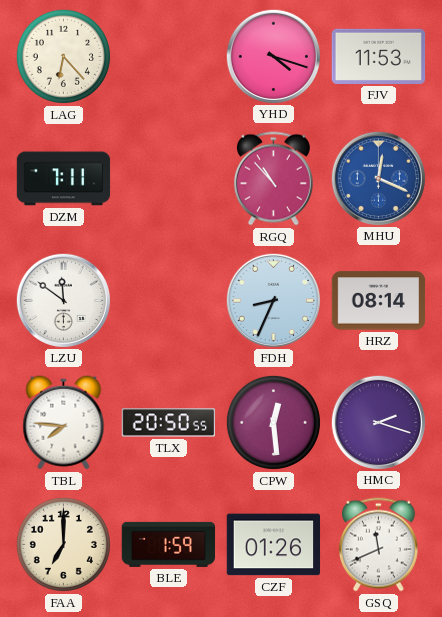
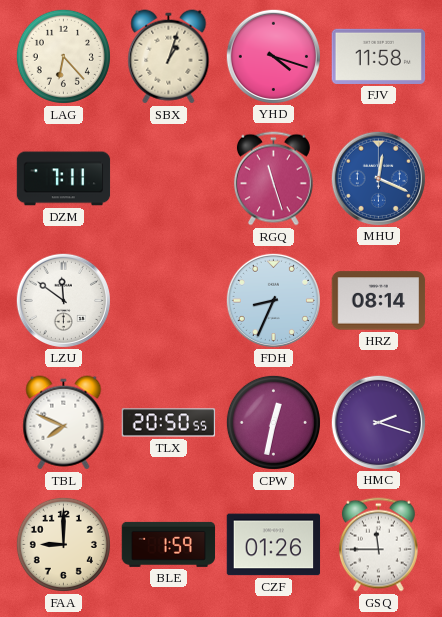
SBX: none -> 1:03
FJV: 11:53 -> 11:58
RGQ: 10:53 -> 11:27
TBL: 7:46 -> 7:49
CPW: 12:29 -> 12:32
FAA: 7:00 -> 9:00
GSQ: 11:41 -> 11:45
